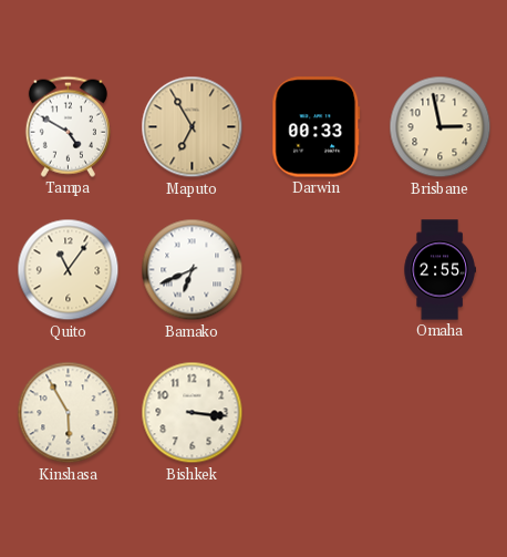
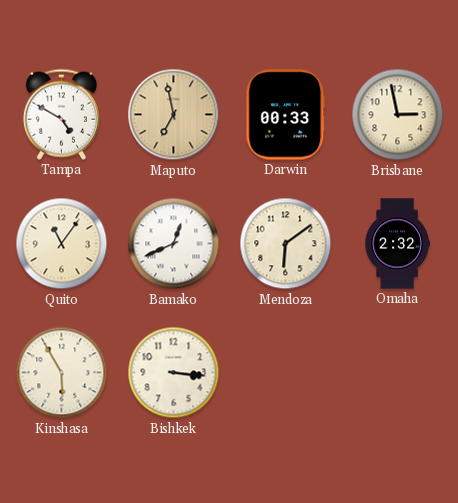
Maputo: 6:55 -> 6:58
Bamako: 6:41 -> 12:41
Mendoza: none -> 6:09
Omaha: 2:55 -> 2:32
